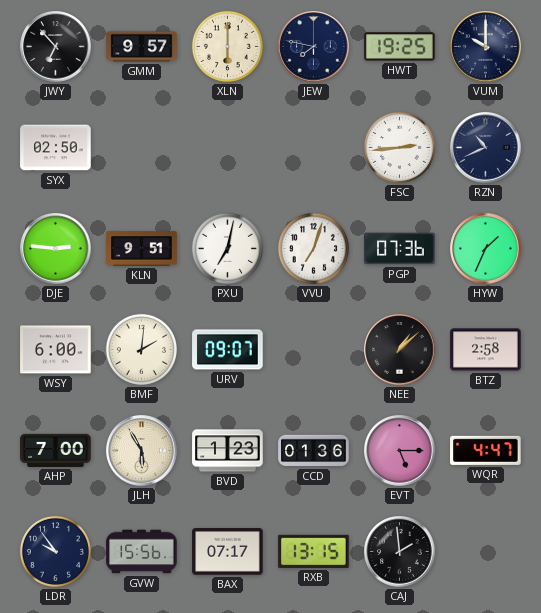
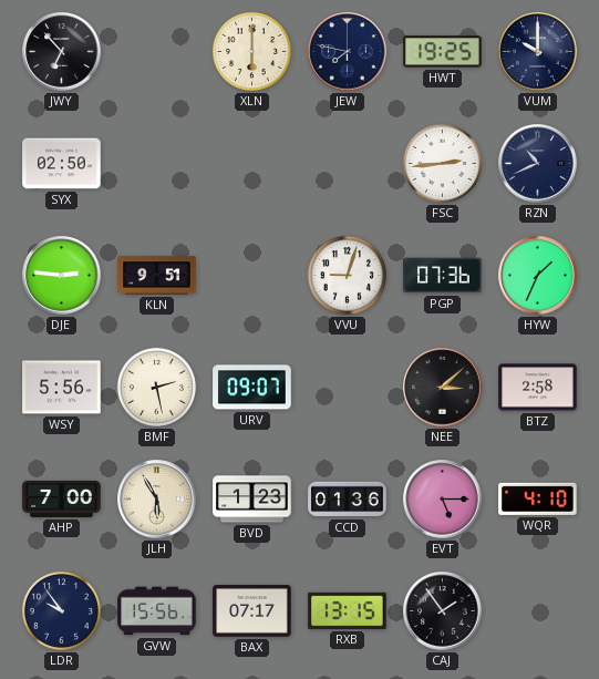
GMM: 9:57 -> none
PXU: 7:02 -> none
VVU: 7:03 -> 9:03
WSY: 6:00 -> 5:56
BMF: 2:01 -> 2:28
NEE: 1:08 -> 3:08
WQR: 4:47 -> 4:10
CAJ: 1:59 -> 1:54
